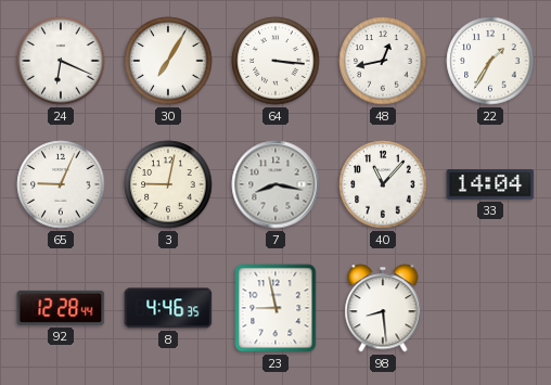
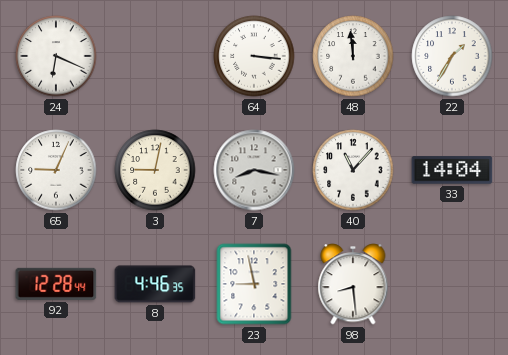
30: 7:05 -> none
48: 12:43 -> 11:59
